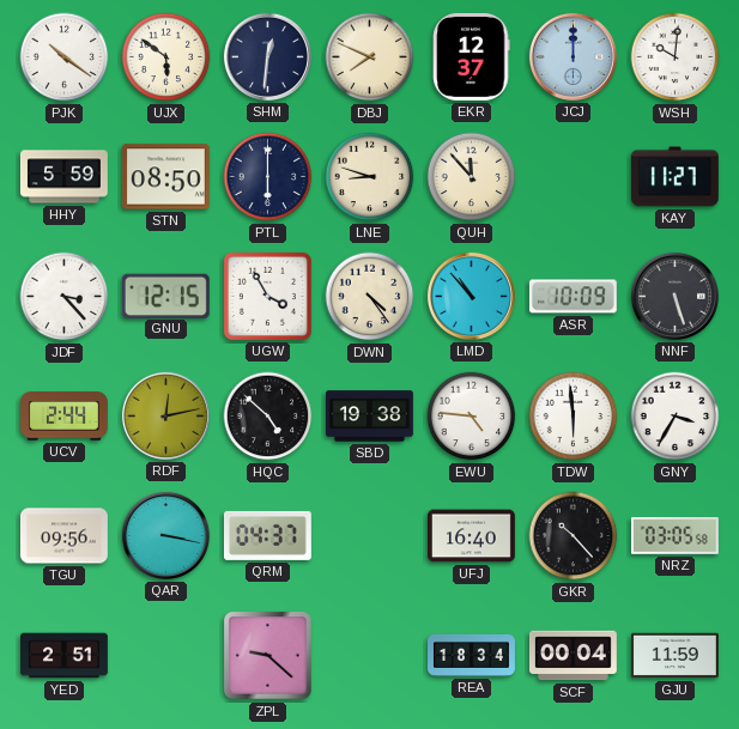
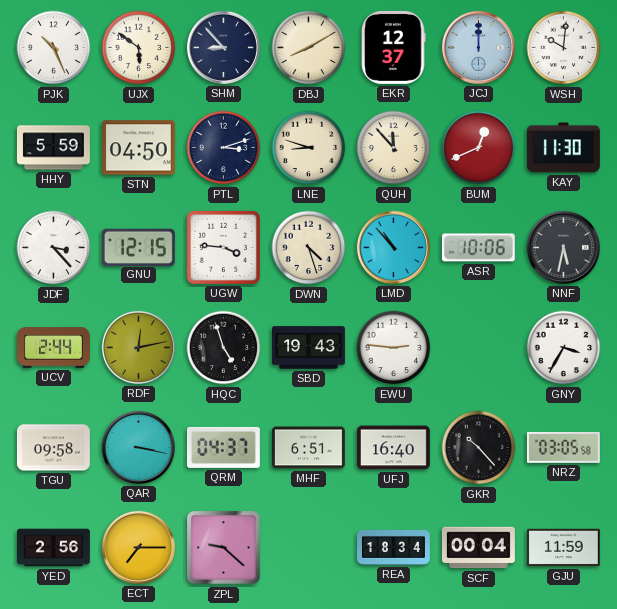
PJK: 10:21 -> 10:26
SHM: 12:31 -> 8:53
DBJ: 7:49 -> 8:10
STN: 08:50 -> 04:50
PTL: 6:00 -> 3:12
BUM: none -> 12:41
KAY: 11:27 -> 11:30
UGW: 3:55 -> 3:46
DWN: 4:24 -> 4:27
ASR: 10:09 -> 10:06
NNF: 5:27 -> 5:32
HQC: 4:52 -> 4:57
SBD: 19:38 -> 19:43
EWU: 4:46 -> 2:46
TDW: 5:59 -> none
TGU: 09:56 -> 09:58
MHF: none -> 6:51
YED: 2:51 -> 2:56
ECT: none -> 7:15
